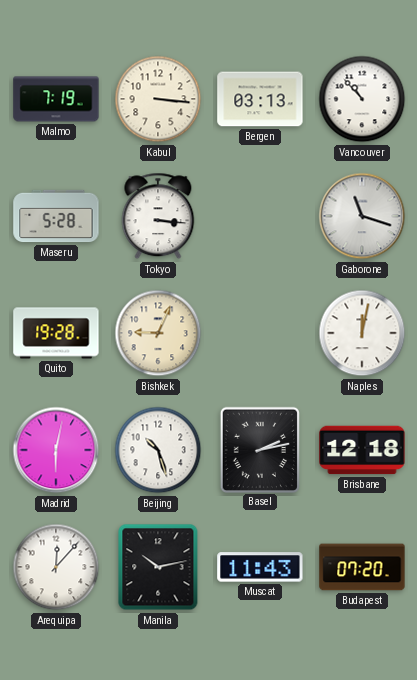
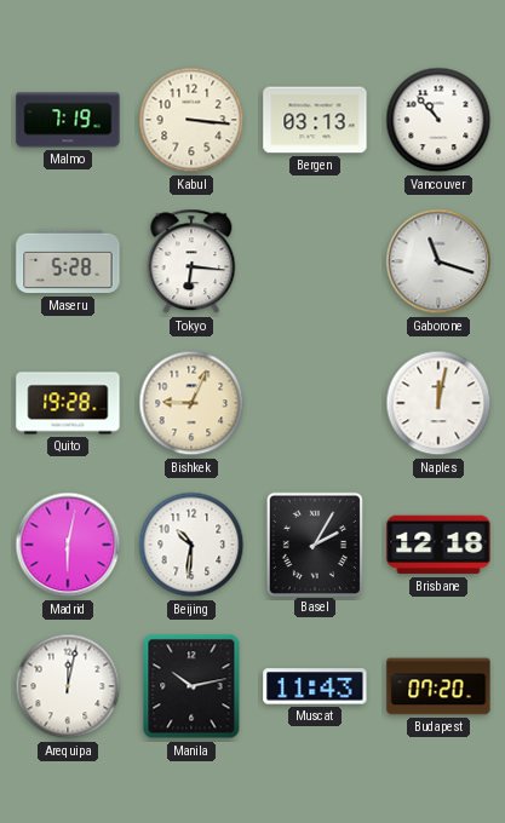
Tokyo: 3:16 -> 6:16
Beijing: 10:27 -> 10:31
Basel: 2:13 -> 2:05
Arequipa: 12:07 -> 12:02
